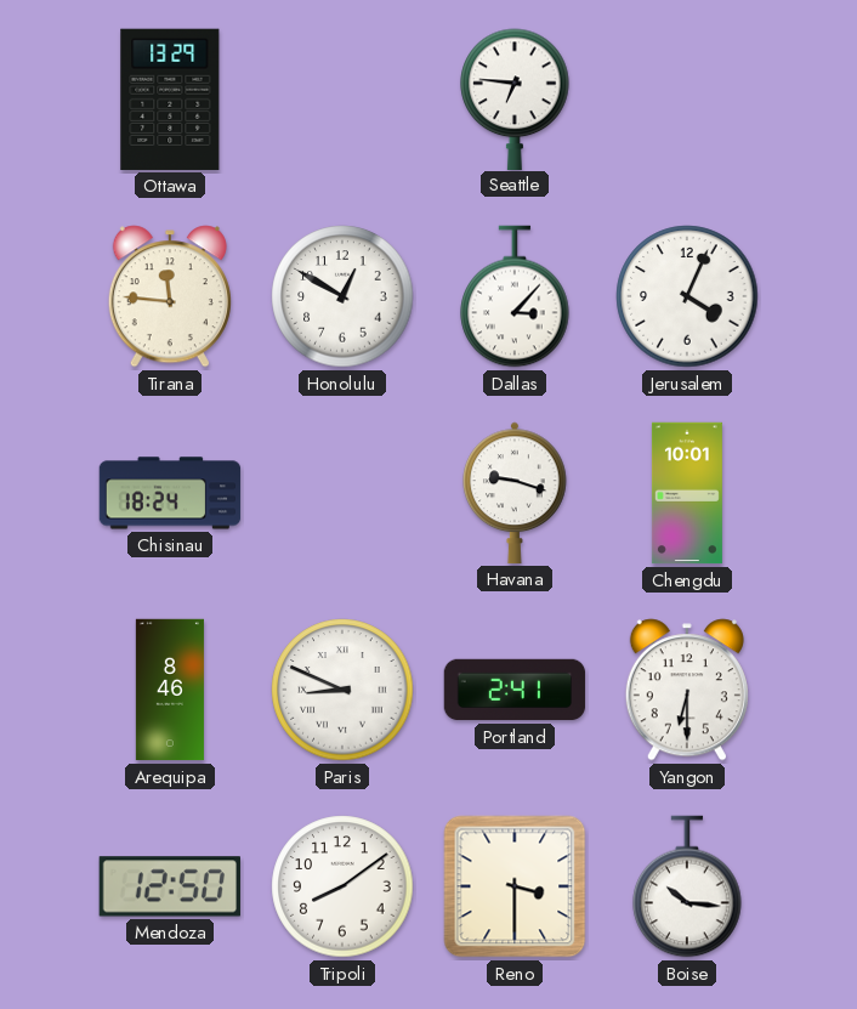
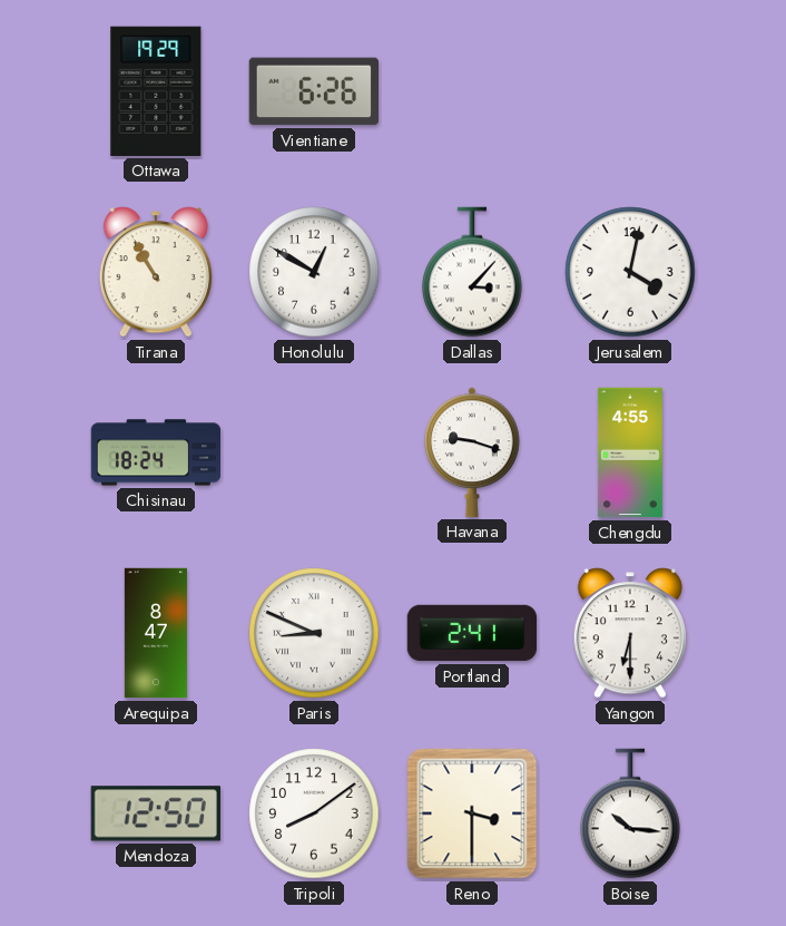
Ottawa: 13:29 -> 19:29
Vientiane: none -> 6:26
Seattle: 6:46 -> none
Tirana: 11:46 -> 10:55
Jerusalem: 4:04 -> 4:02
Chengdu: 10:01 -> 4:55
Arequipa: 8:46 -> 8:47
